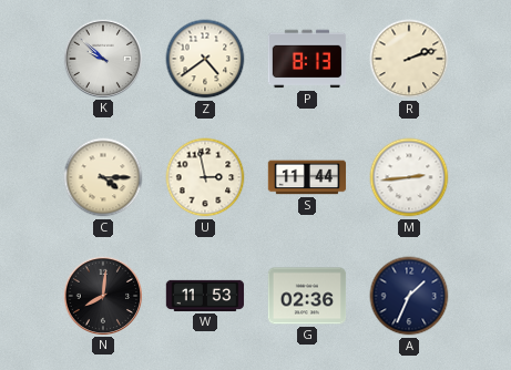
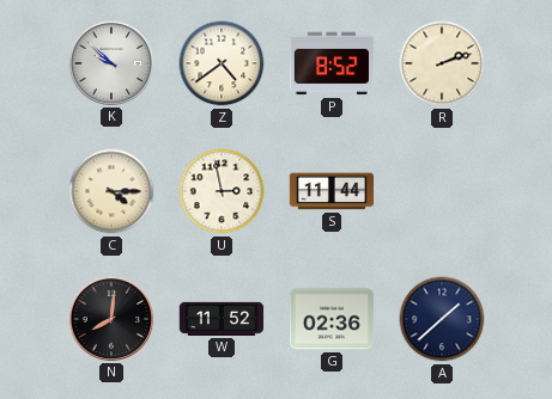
P: 8:13 -> 8:52
M: 2:44 -> none
W: 11:53 -> 11:52
A: 1:34 -> 1:38
